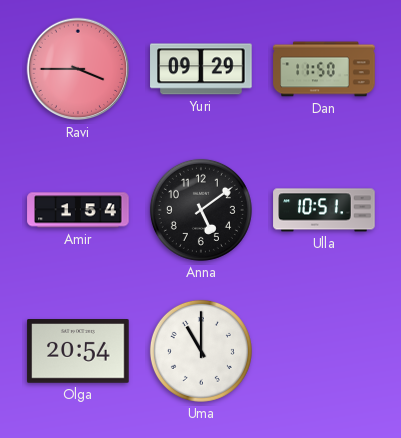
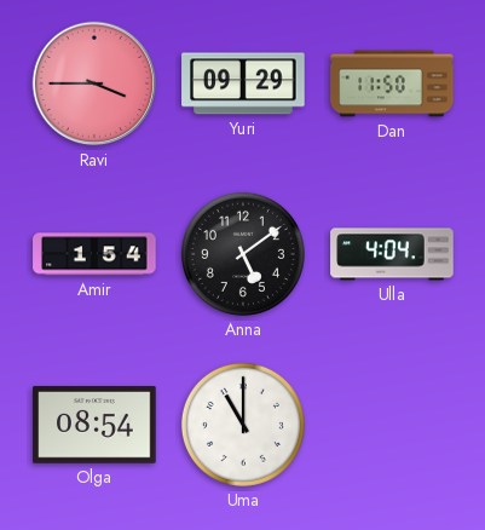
Ulla: 10:51 -> 4:04
Olga: 20:54 -> 08:54
